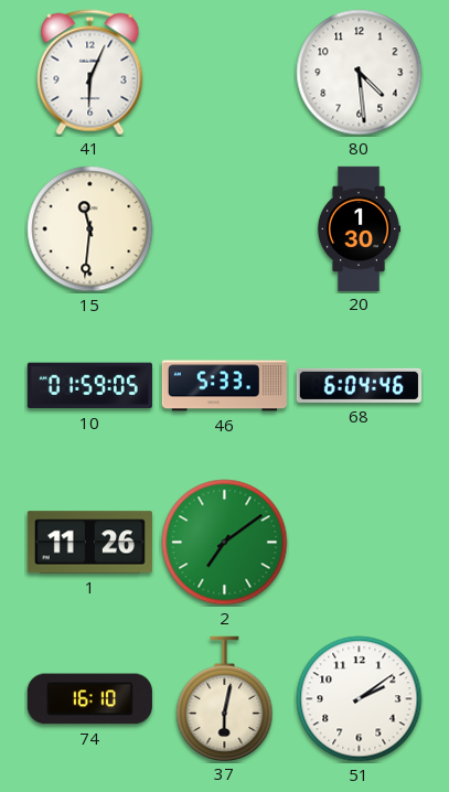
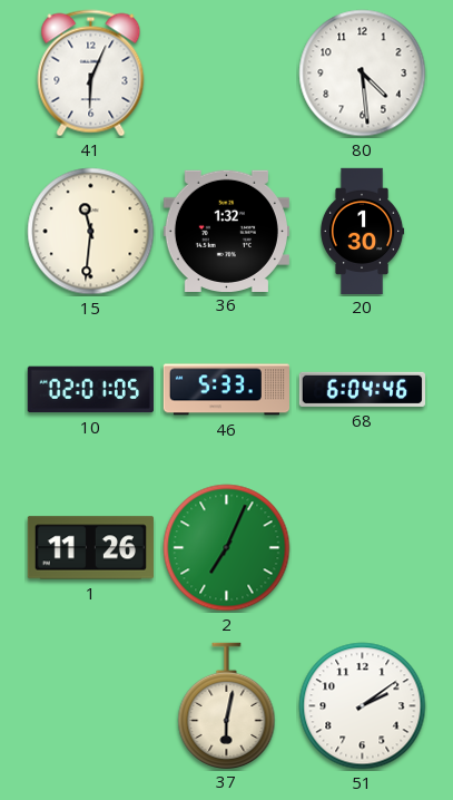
36: none -> 1:32
10: 01:59 -> 02:01
2: 7:09 -> 7:04
74: 16:10 -> none
